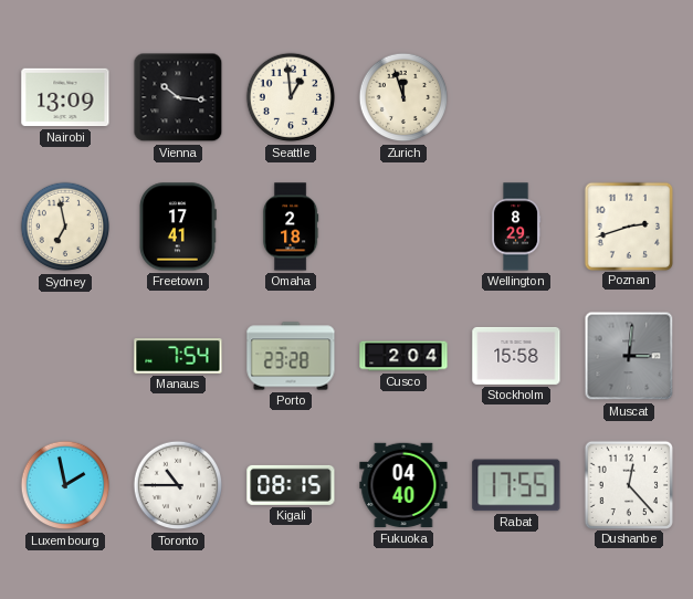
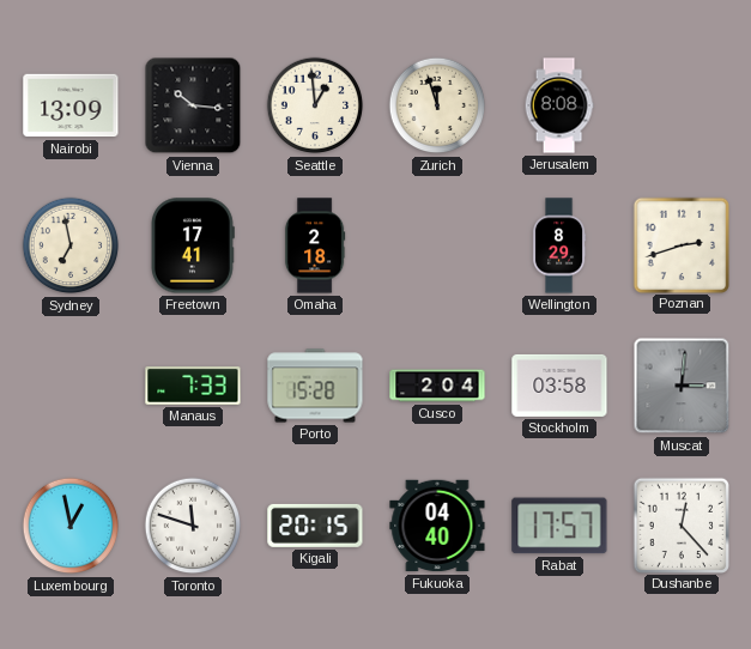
Jerusalem: none -> 8:08
Manaus: 7:54 -> 7:33
Porto: 23:28 -> 15:28
Stockholm: 15:58 -> 03:58
Luxembourg: 1:58 -> 12:58
Toronto: 10:45 -> 11:48
Kigali: 08:15 -> 20:15
Rabat: 17:55 -> 17:57
